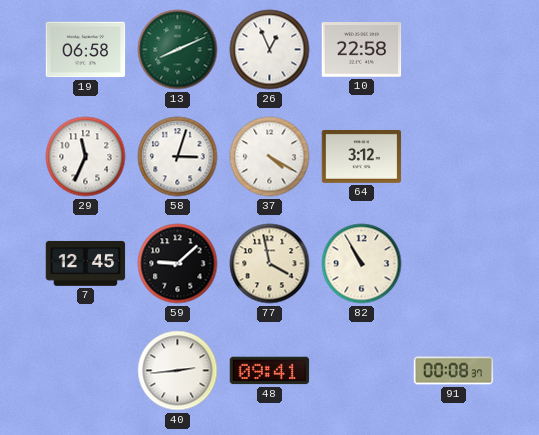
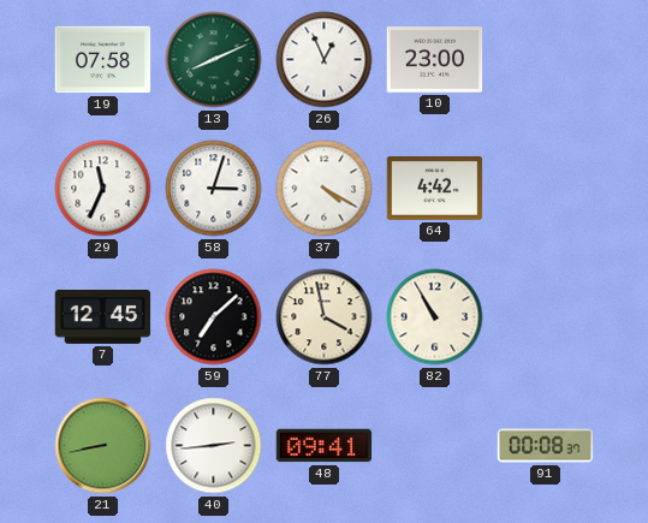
19: 06:58 -> 07:58
10: 22:58 -> 23:00
64: 3:12 -> 4:42
59: 9:08 -> 7:08
21: none -> 8:43
